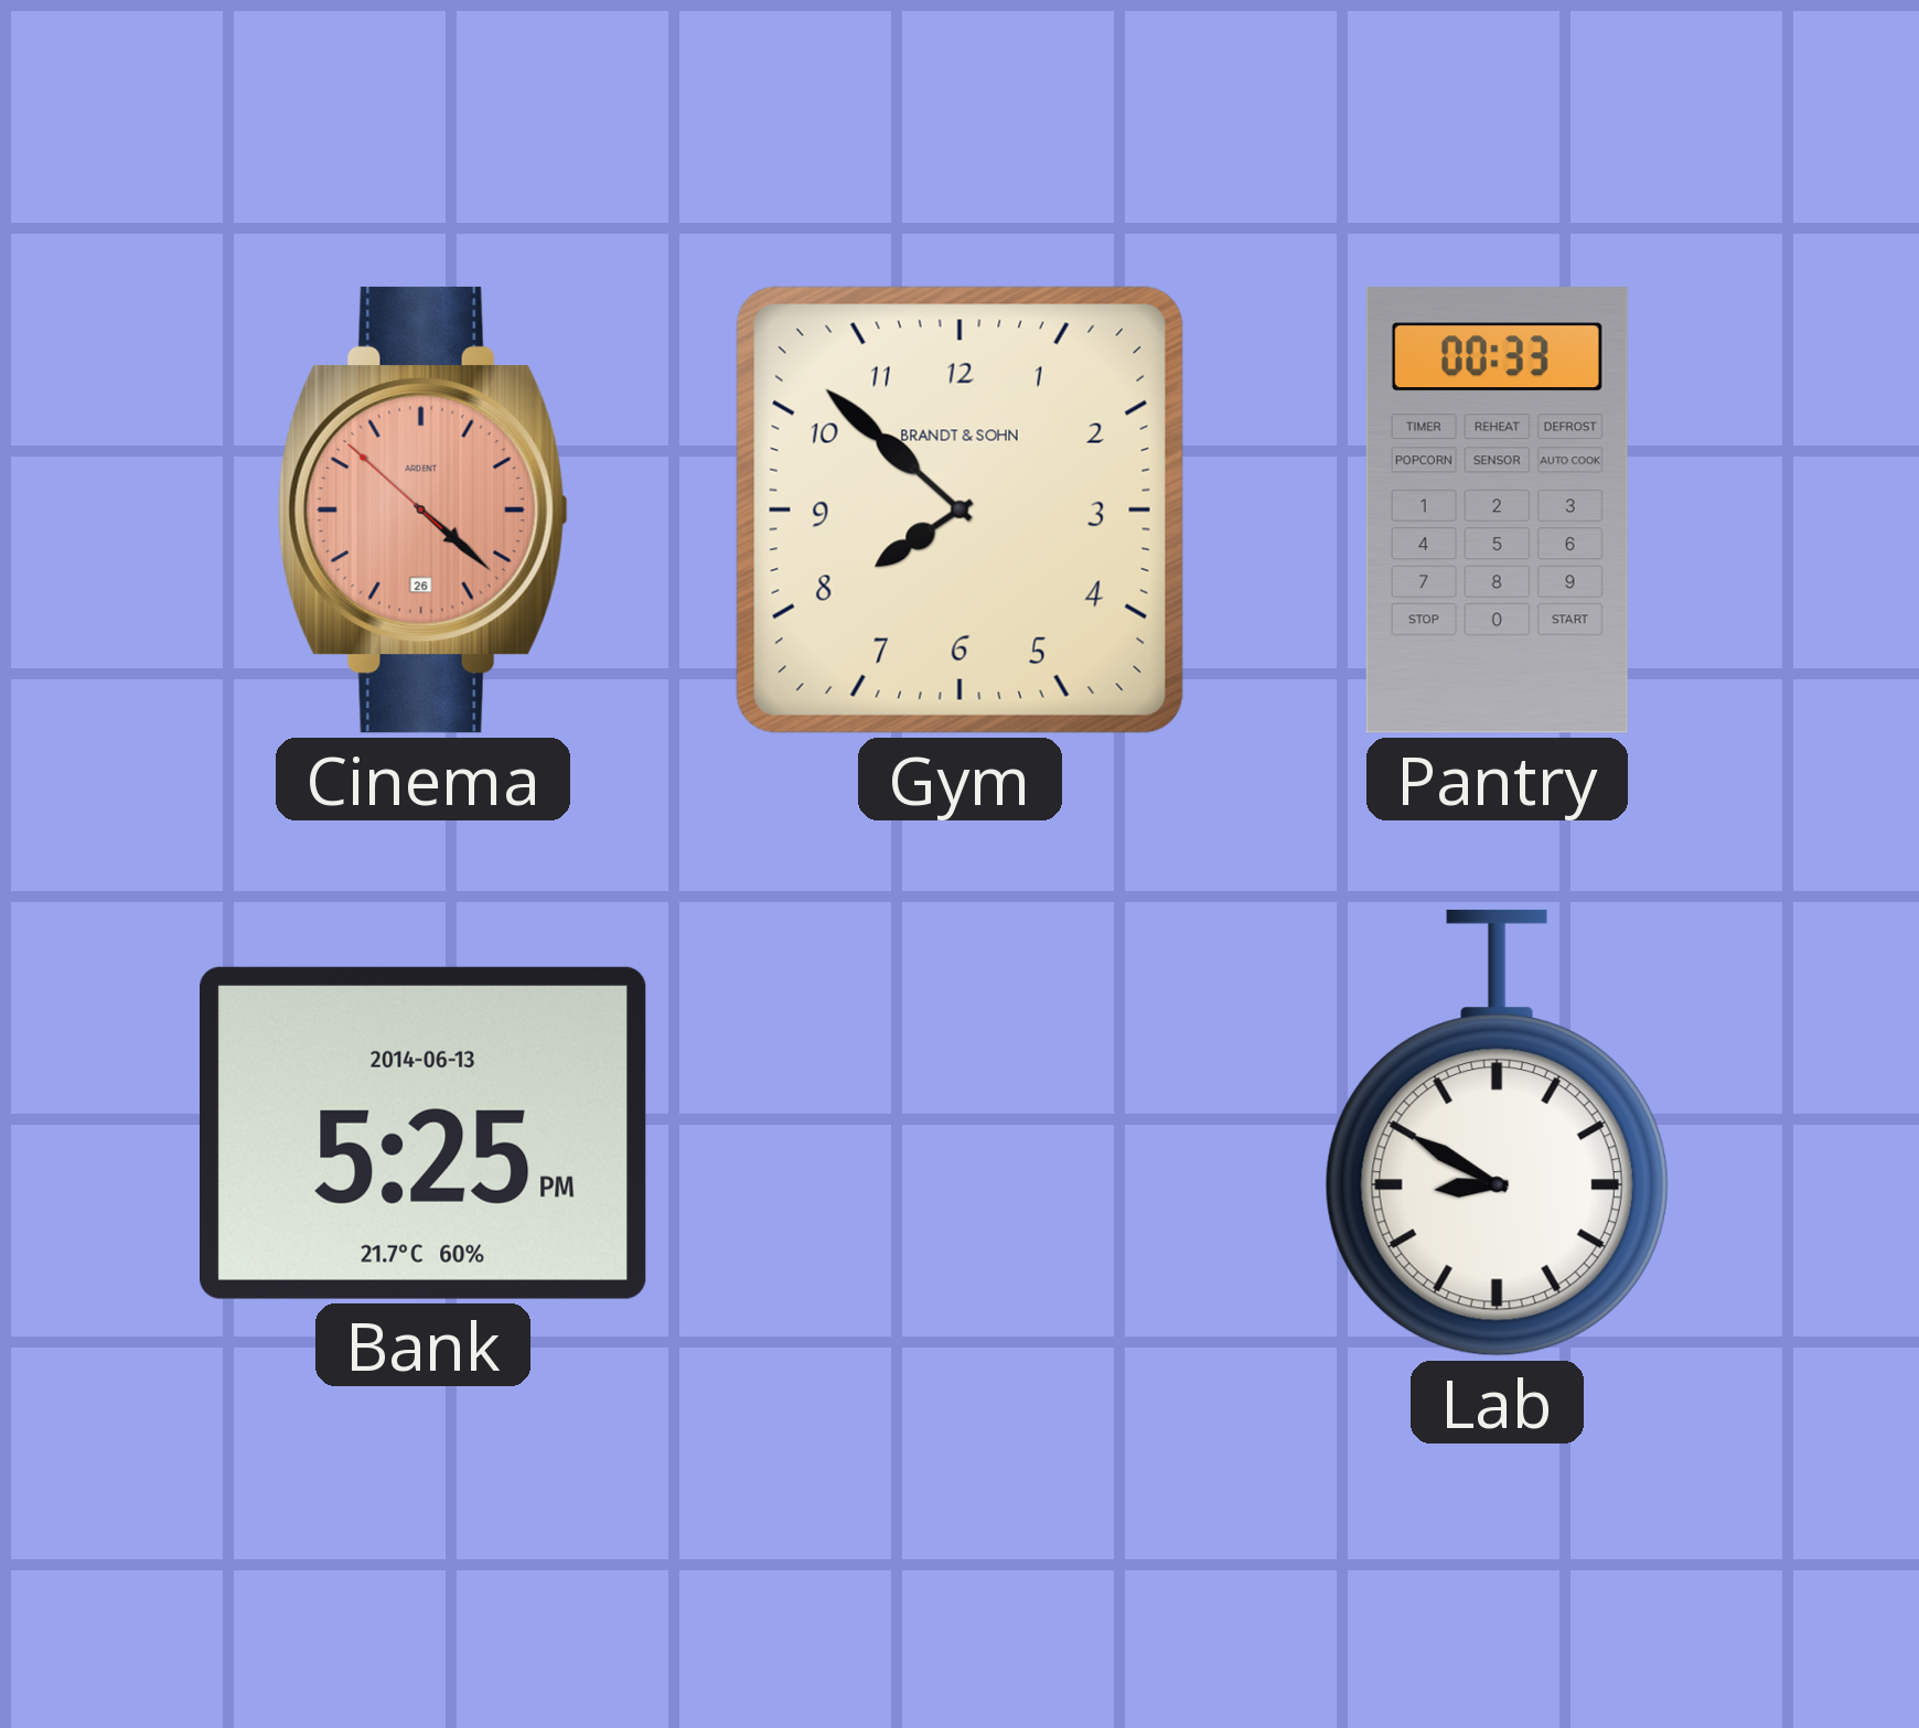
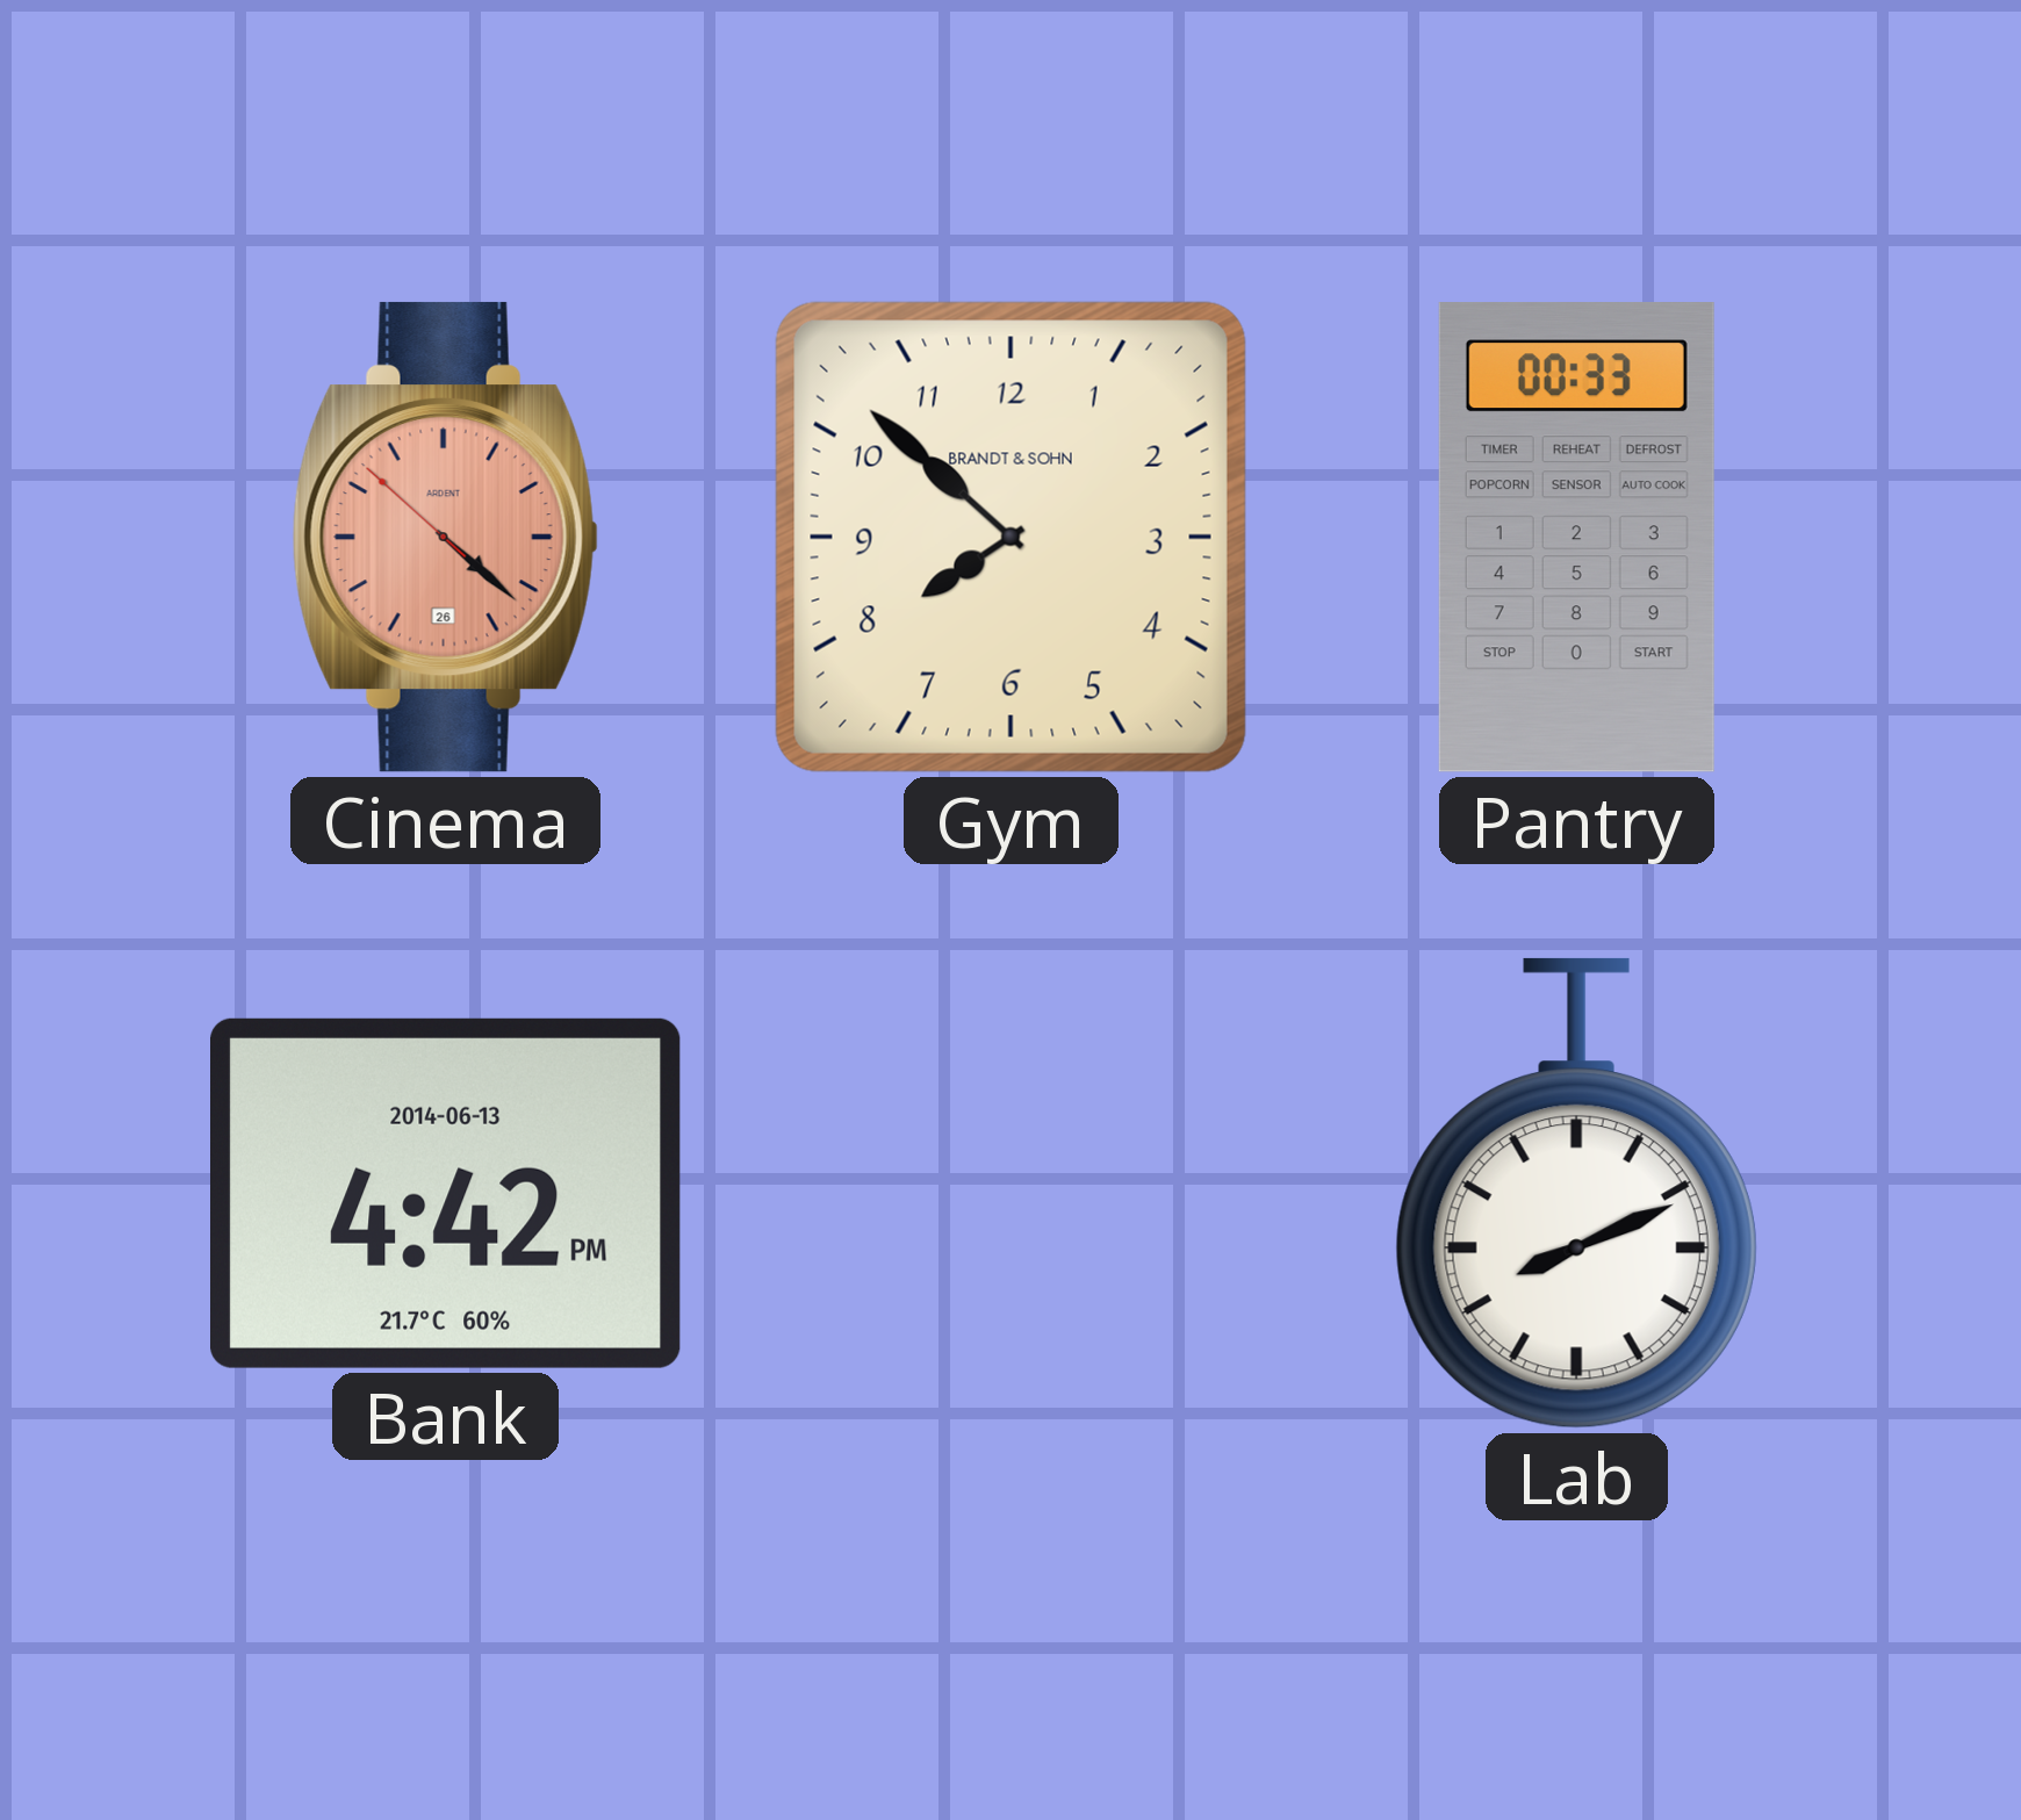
Bank: 5:25 -> 4:42
Lab: 8:50 -> 8:11
